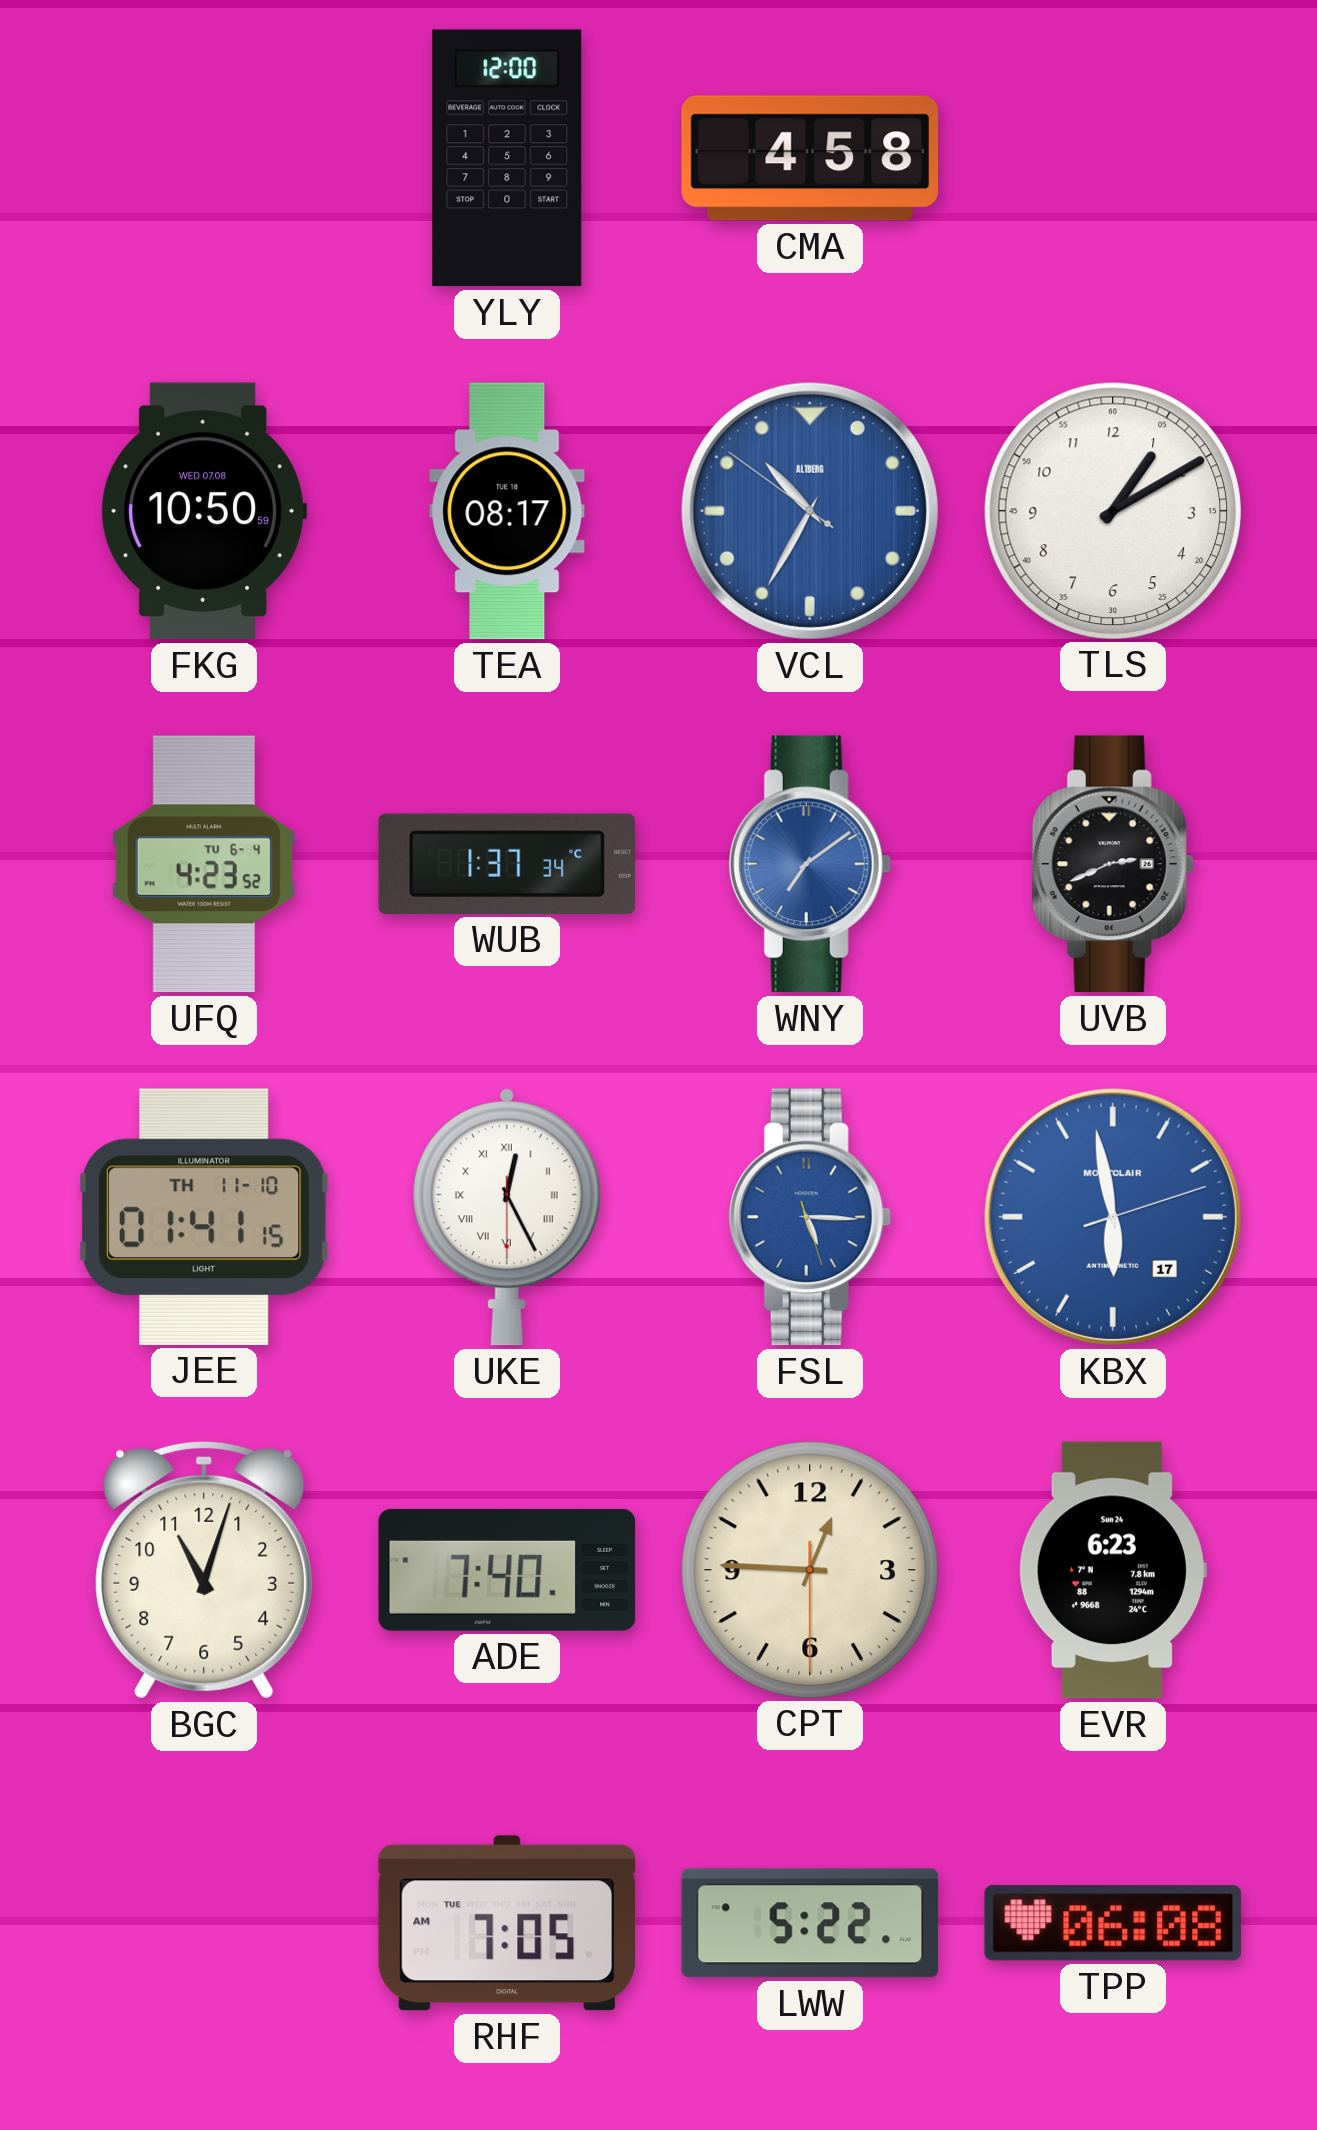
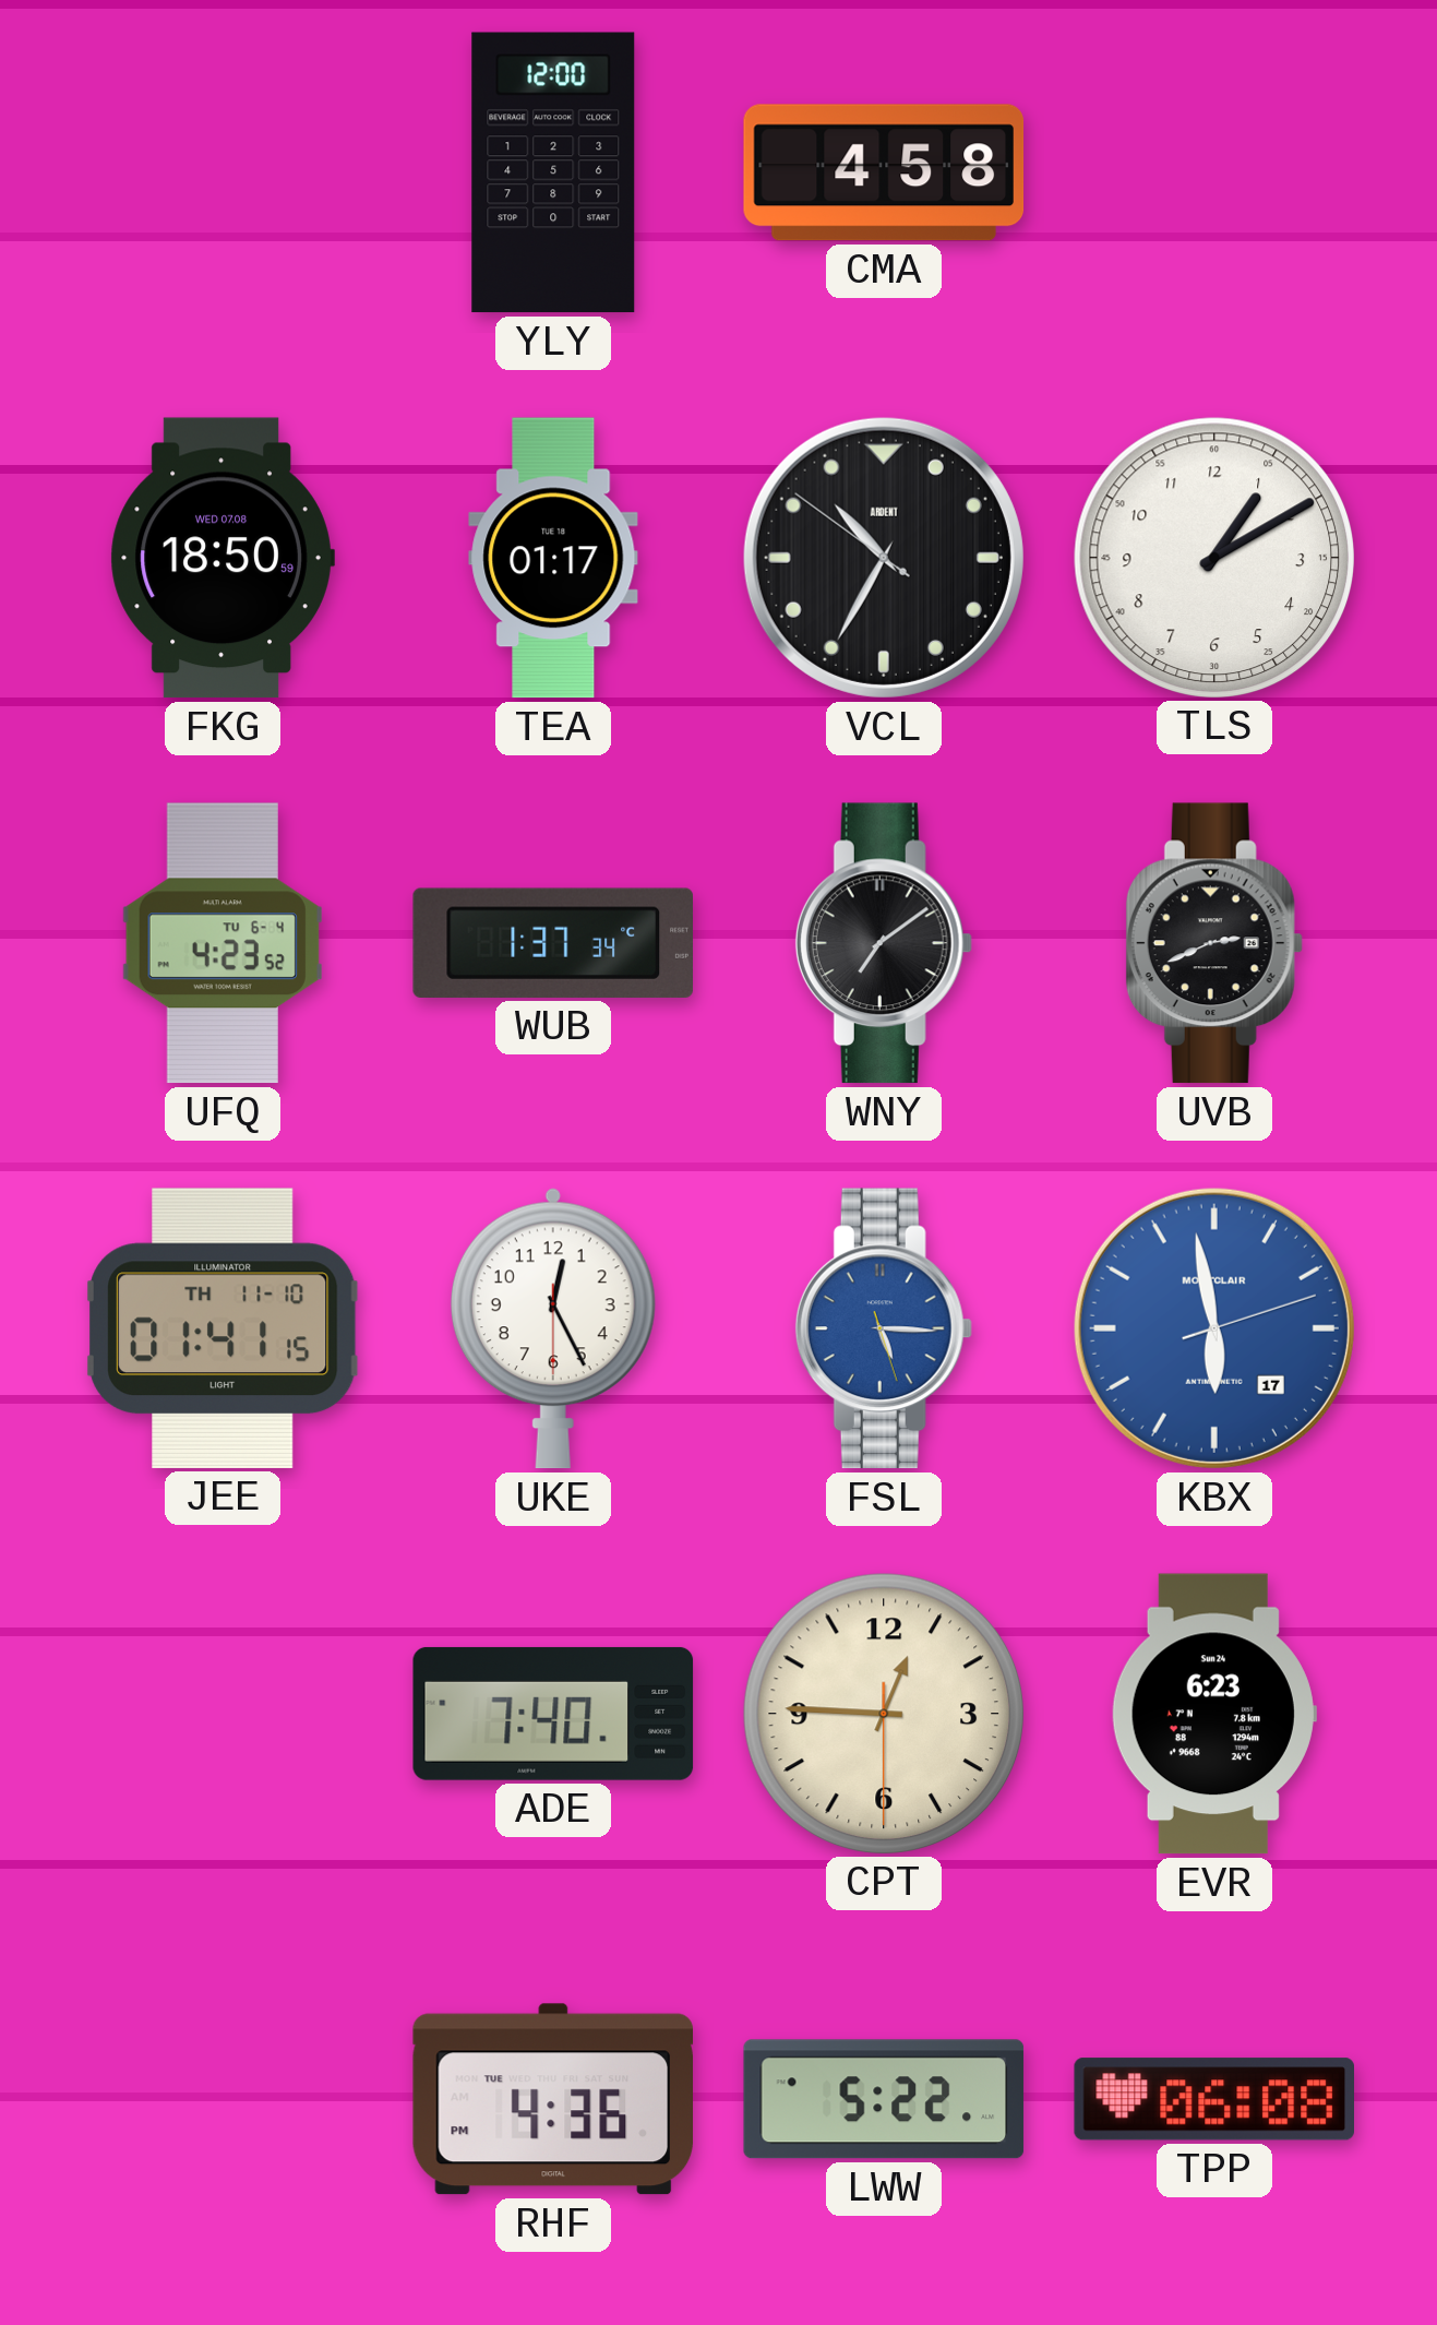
FKG: 10:50 -> 18:50
TEA: 08:17 -> 01:17
VCL dial: blue -> black
VCL brand: ALTBERG -> ARDENT
WNY dial: blue -> black
UKE numerals: Roman -> Arabic
BGC: 11:03 -> none
RHF: 7:05 -> 4:36
